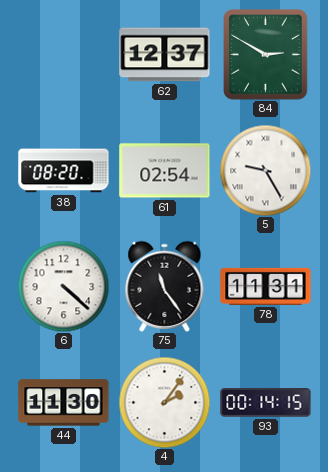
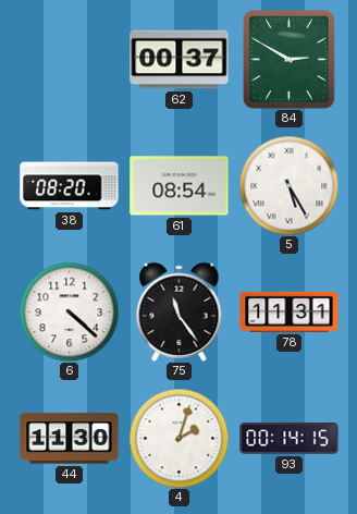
62: 12:37 -> 00:37
61: 02:54 -> 08:54
5: 9:25 -> 5:25
4: 2:06 -> 2:03
